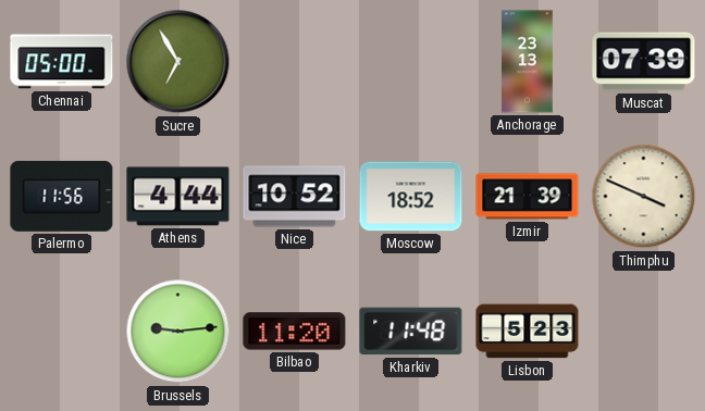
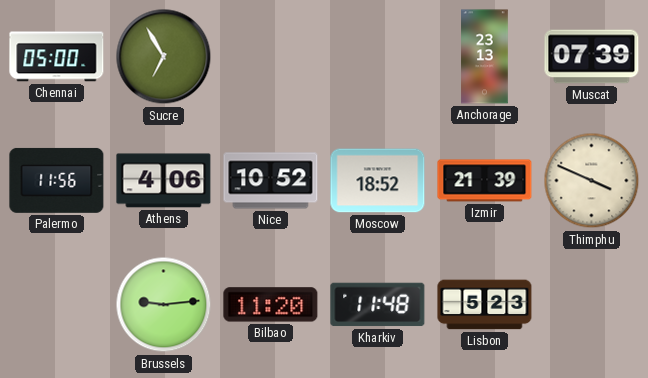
Athens: 4:44 -> 4:06
